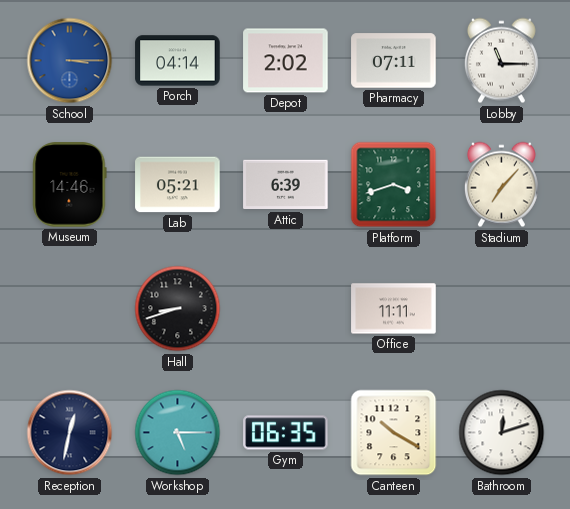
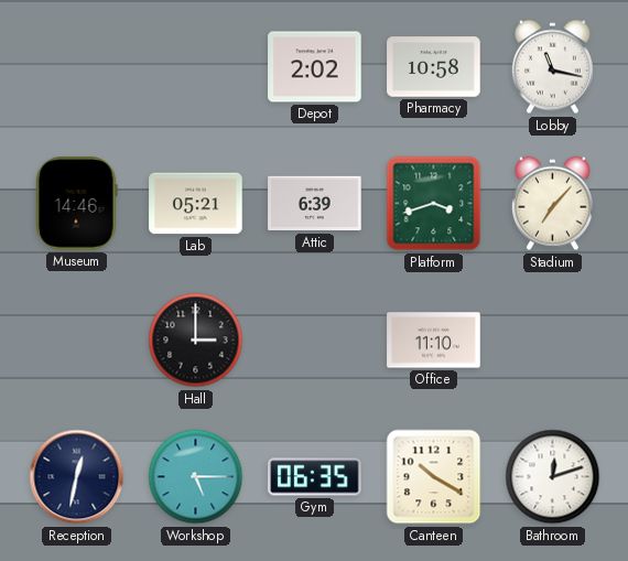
School: 3:15 -> none
Porch: 04:14 -> none
Pharmacy: 07:11 -> 10:58
Lobby: 11:15 -> 11:17
Hall: 8:42 -> 3:00
Office: 11:11 -> 11:10
